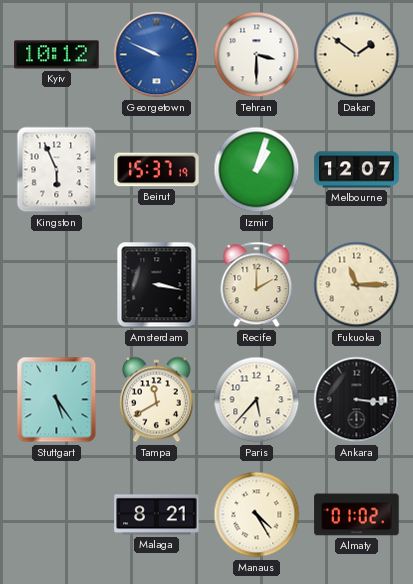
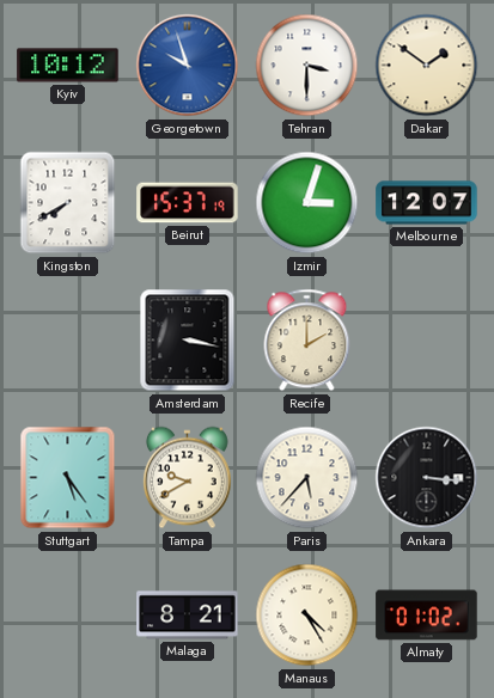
Georgetown: 9:49 -> 9:57
Kingston: 5:56 -> 7:40
Izmir: 1:03 -> 3:03
Fukuoka: 11:15 -> none
Tampa: 11:40 -> 9:40
